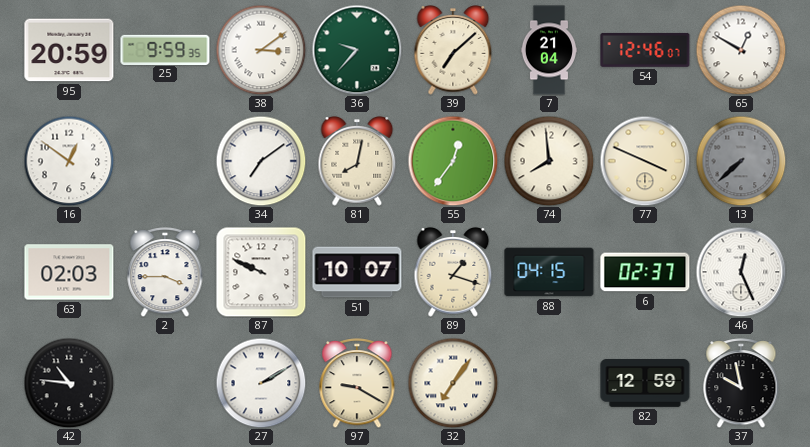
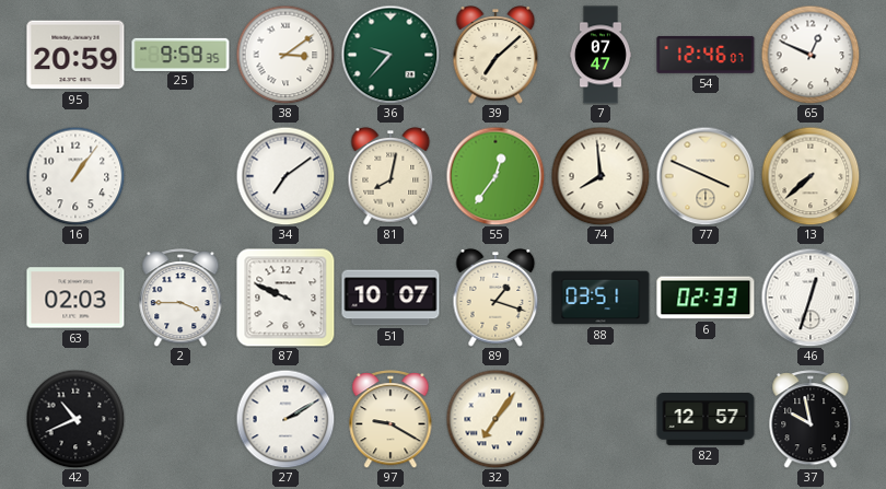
7: 21:04 -> 07:47
65: 12:50 -> 12:49
16: 12:51 -> 1:06
13 dial: grey -> cream
88: 04:15 -> 03:51
6: 02:37 -> 02:33
46: 12:26 -> 12:33
42: 10:46 -> 10:41
82: 12:59 -> 12:57
